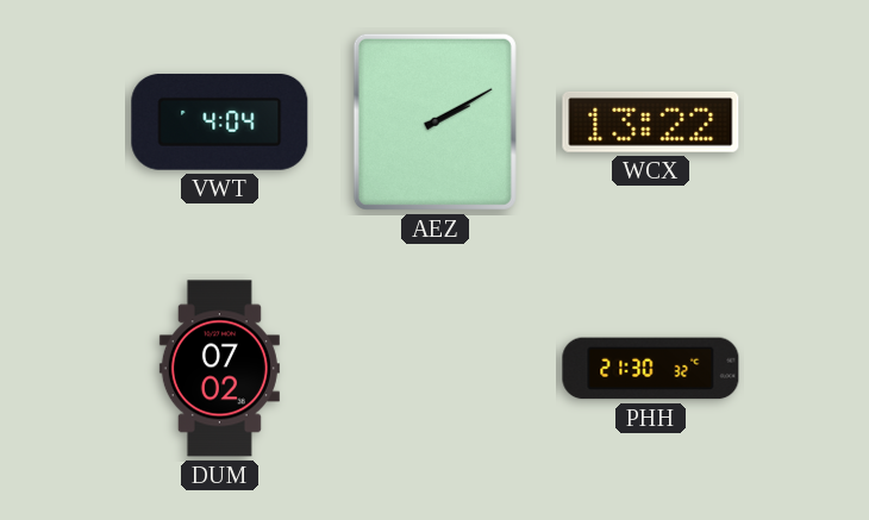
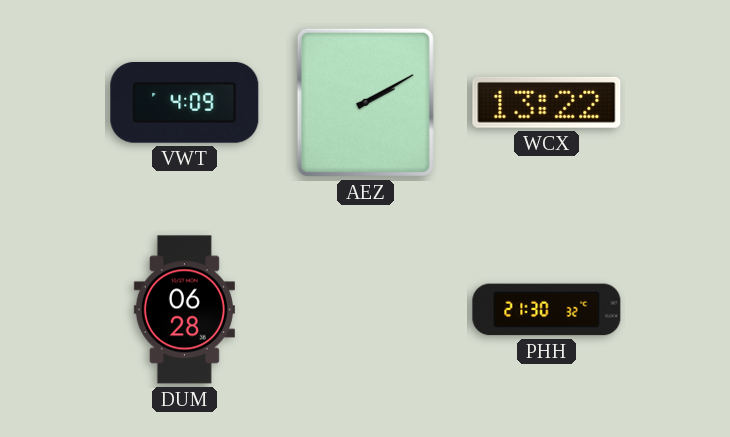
VWT: 4:04 -> 4:09
DUM: 07:02 -> 06:28
